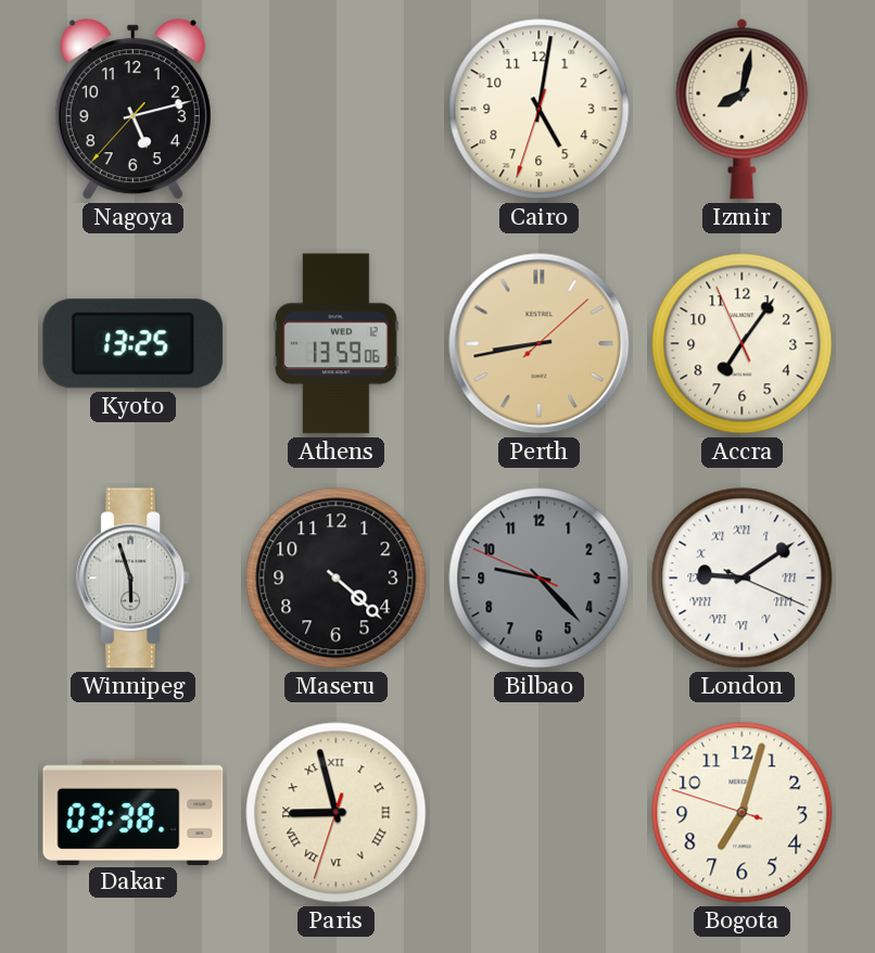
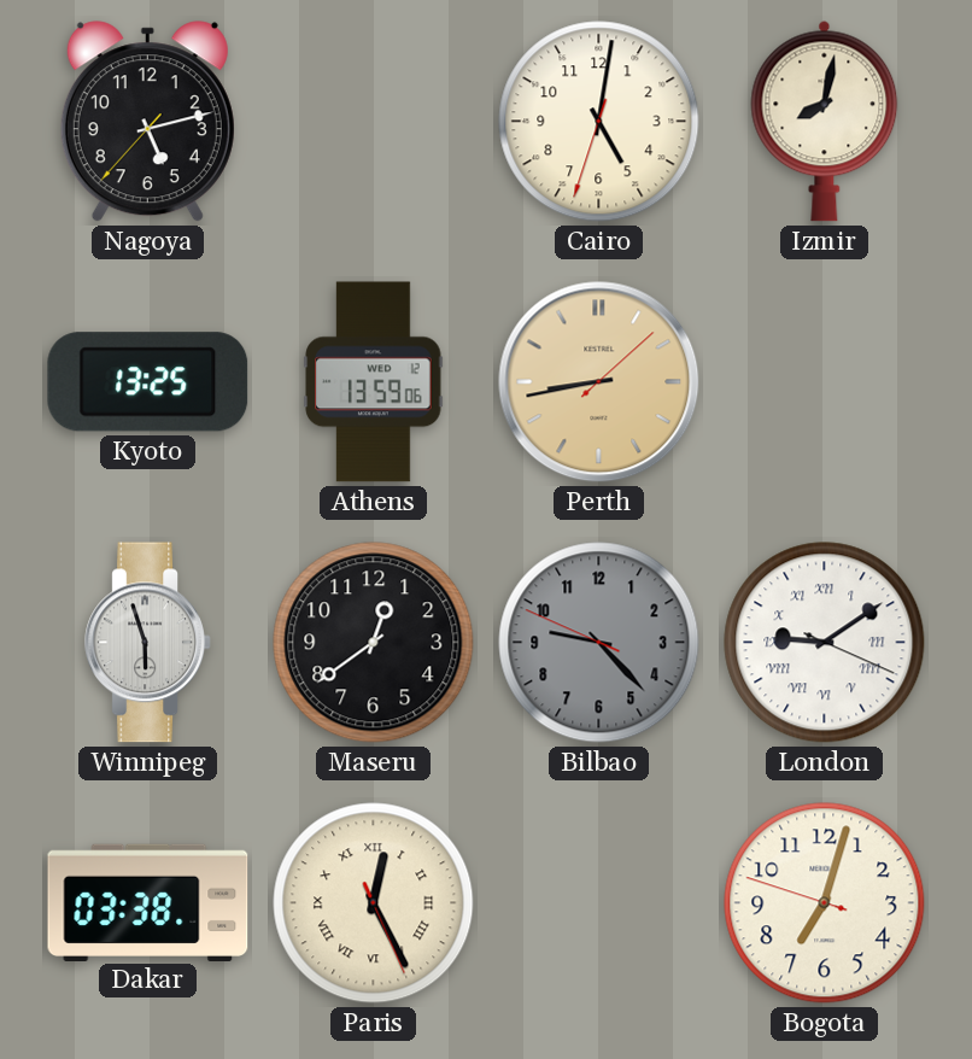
Accra: 7:05 -> none
Maseru: 4:22 -> 12:39
Paris: 8:57 -> 12:25
